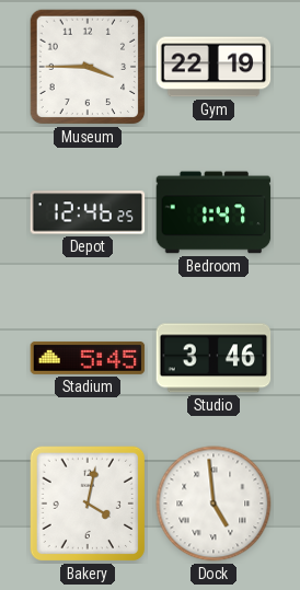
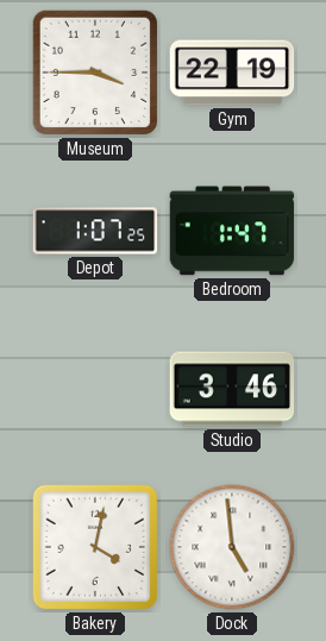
Depot: 12:46 -> 1:07
Stadium: 5:45 -> none
